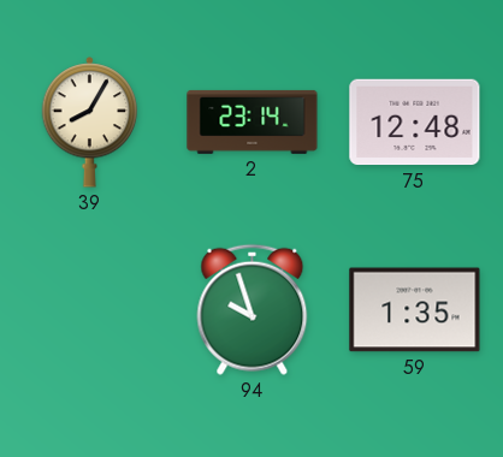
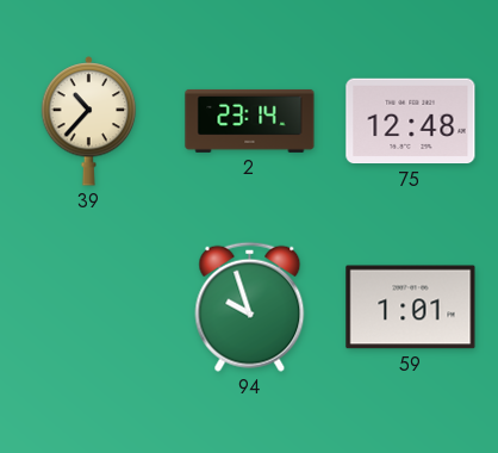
39: 8:05 -> 10:37
59: 1:35 -> 1:01
